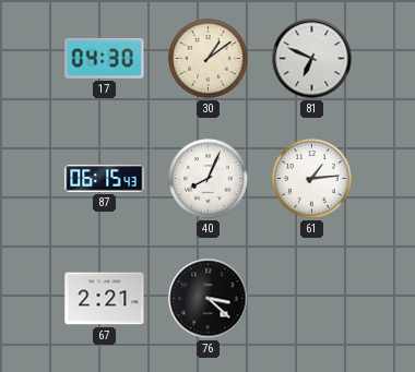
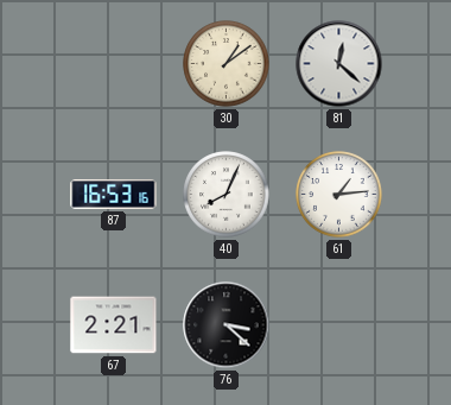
17: 04:30 -> none
81: 6:49 -> 12:22
87: 06:15 -> 16:53
